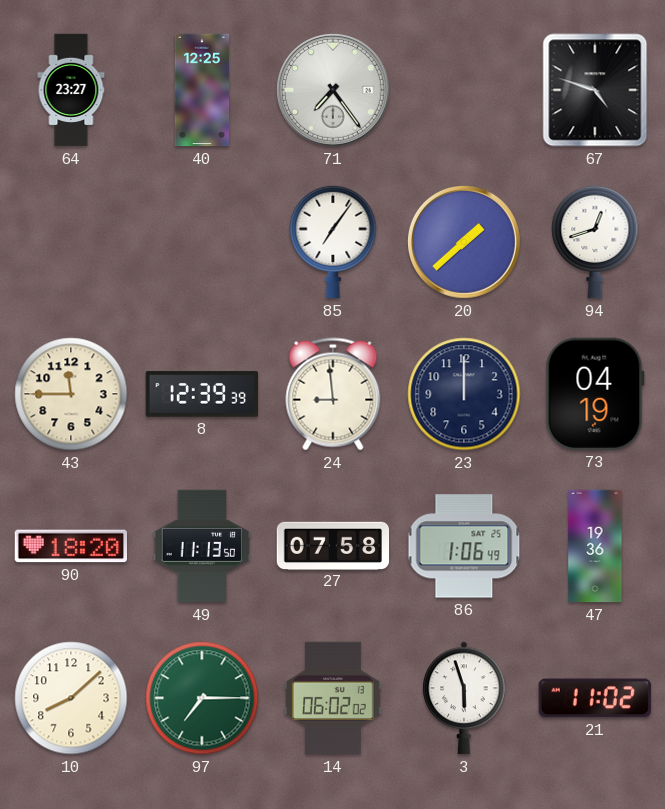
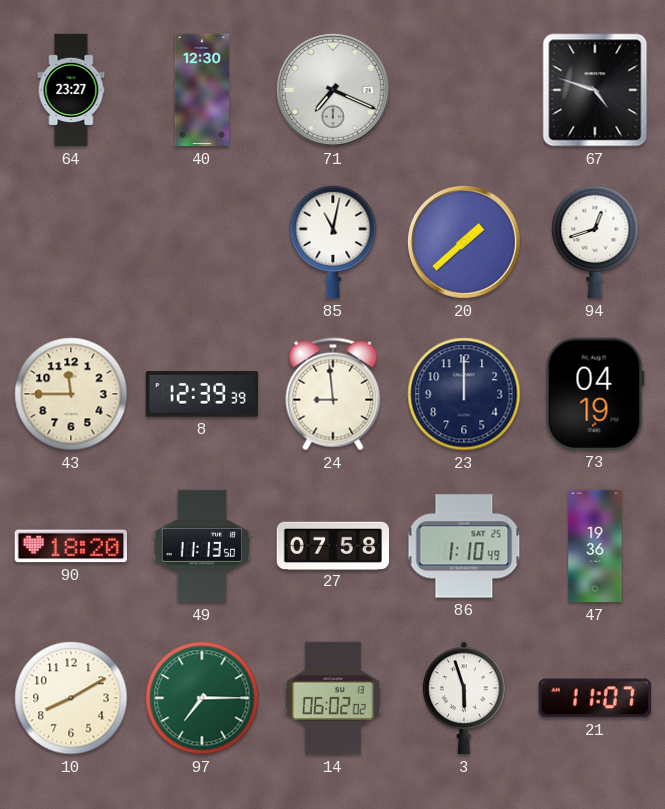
40: 12:25 -> 12:30
71: 7:24 -> 7:19
85: 7:06 -> 11:02
86: 1:06 -> 1:10
10: 8:08 -> 8:10
21: 11:02 -> 11:07
